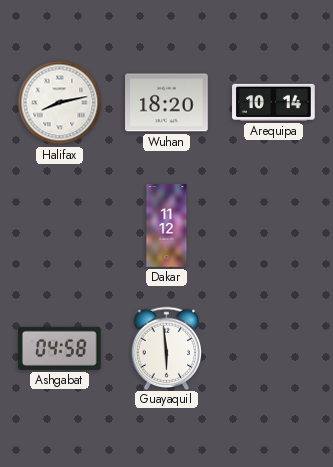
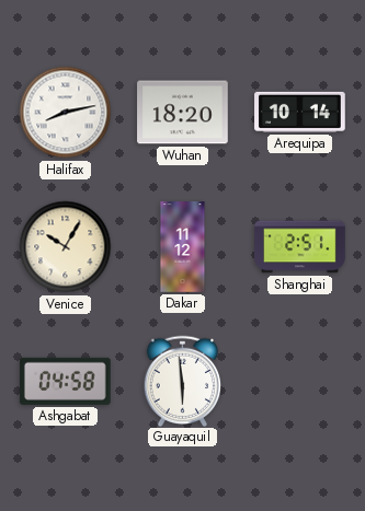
Venice: none -> 10:05
Shanghai: none -> 2:51
